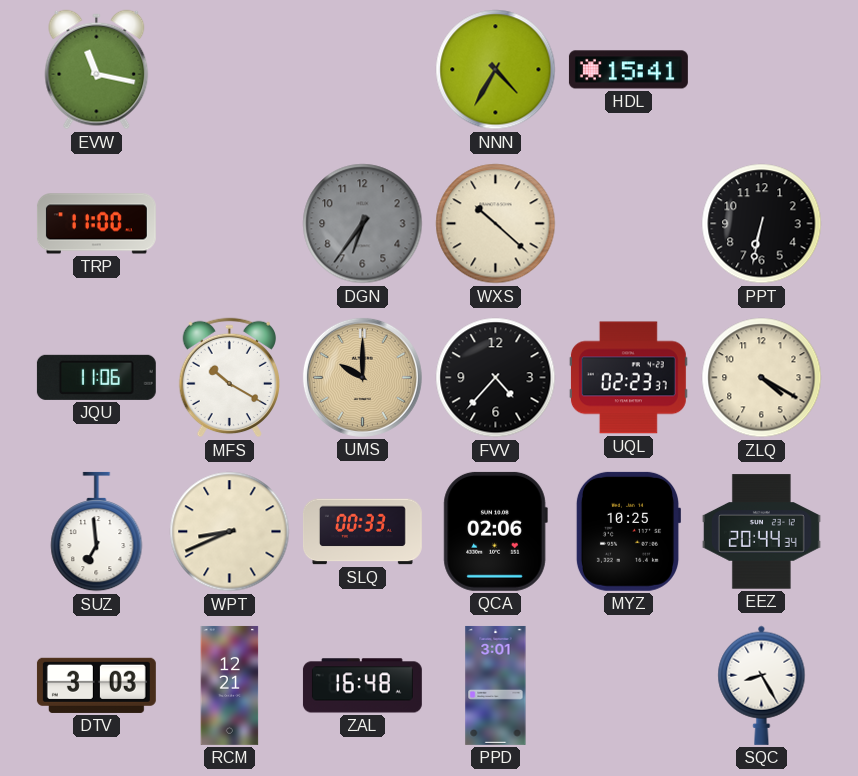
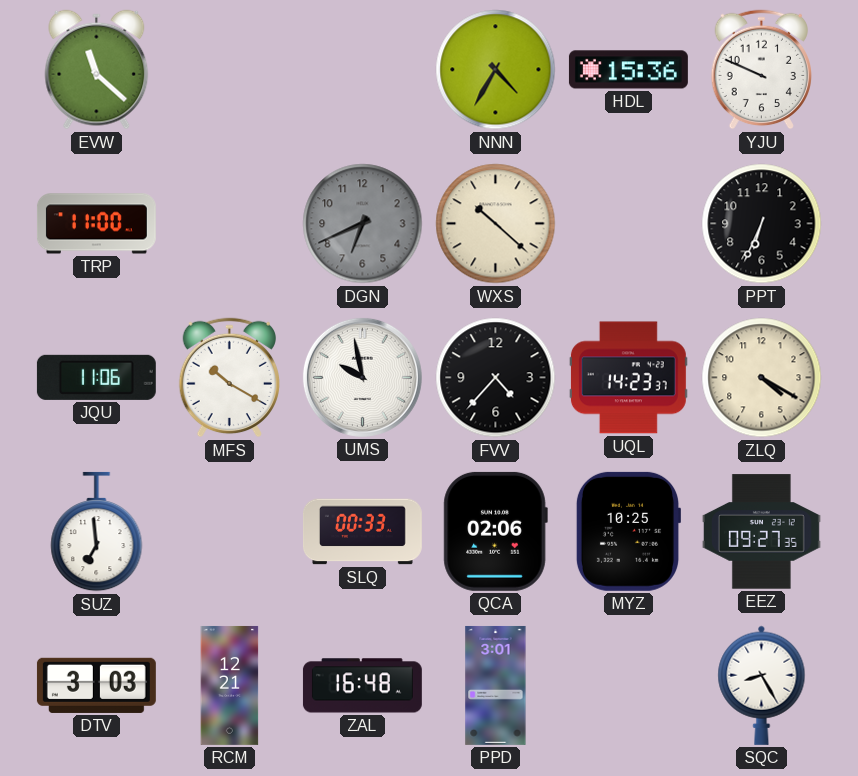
EVW: 11:17 -> 11:22
HDL: 15:41 -> 15:36
YJU: none -> 9:49
DGN: 6:36 -> 6:41
PPT: 6:32 -> 6:34
UMS: 10:00 -> 9:58
UMS dial: champagne -> white
UQL: 02:23 -> 14:23
WPT: 8:41 -> none
EEZ: 20:44 -> 09:27
